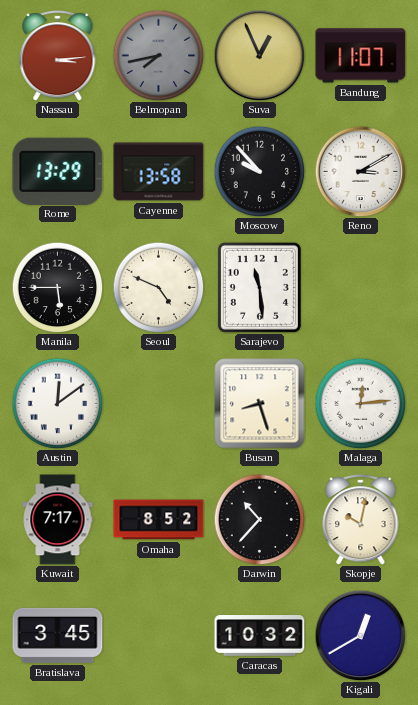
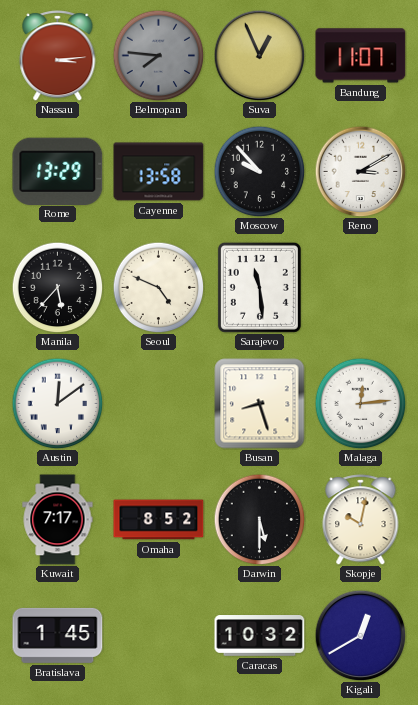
Belmopan: 7:43 -> 7:46
Manila: 5:45 -> 5:37
Darwin: 10:37 -> 5:30
Bratislava: 3:45 -> 1:45
